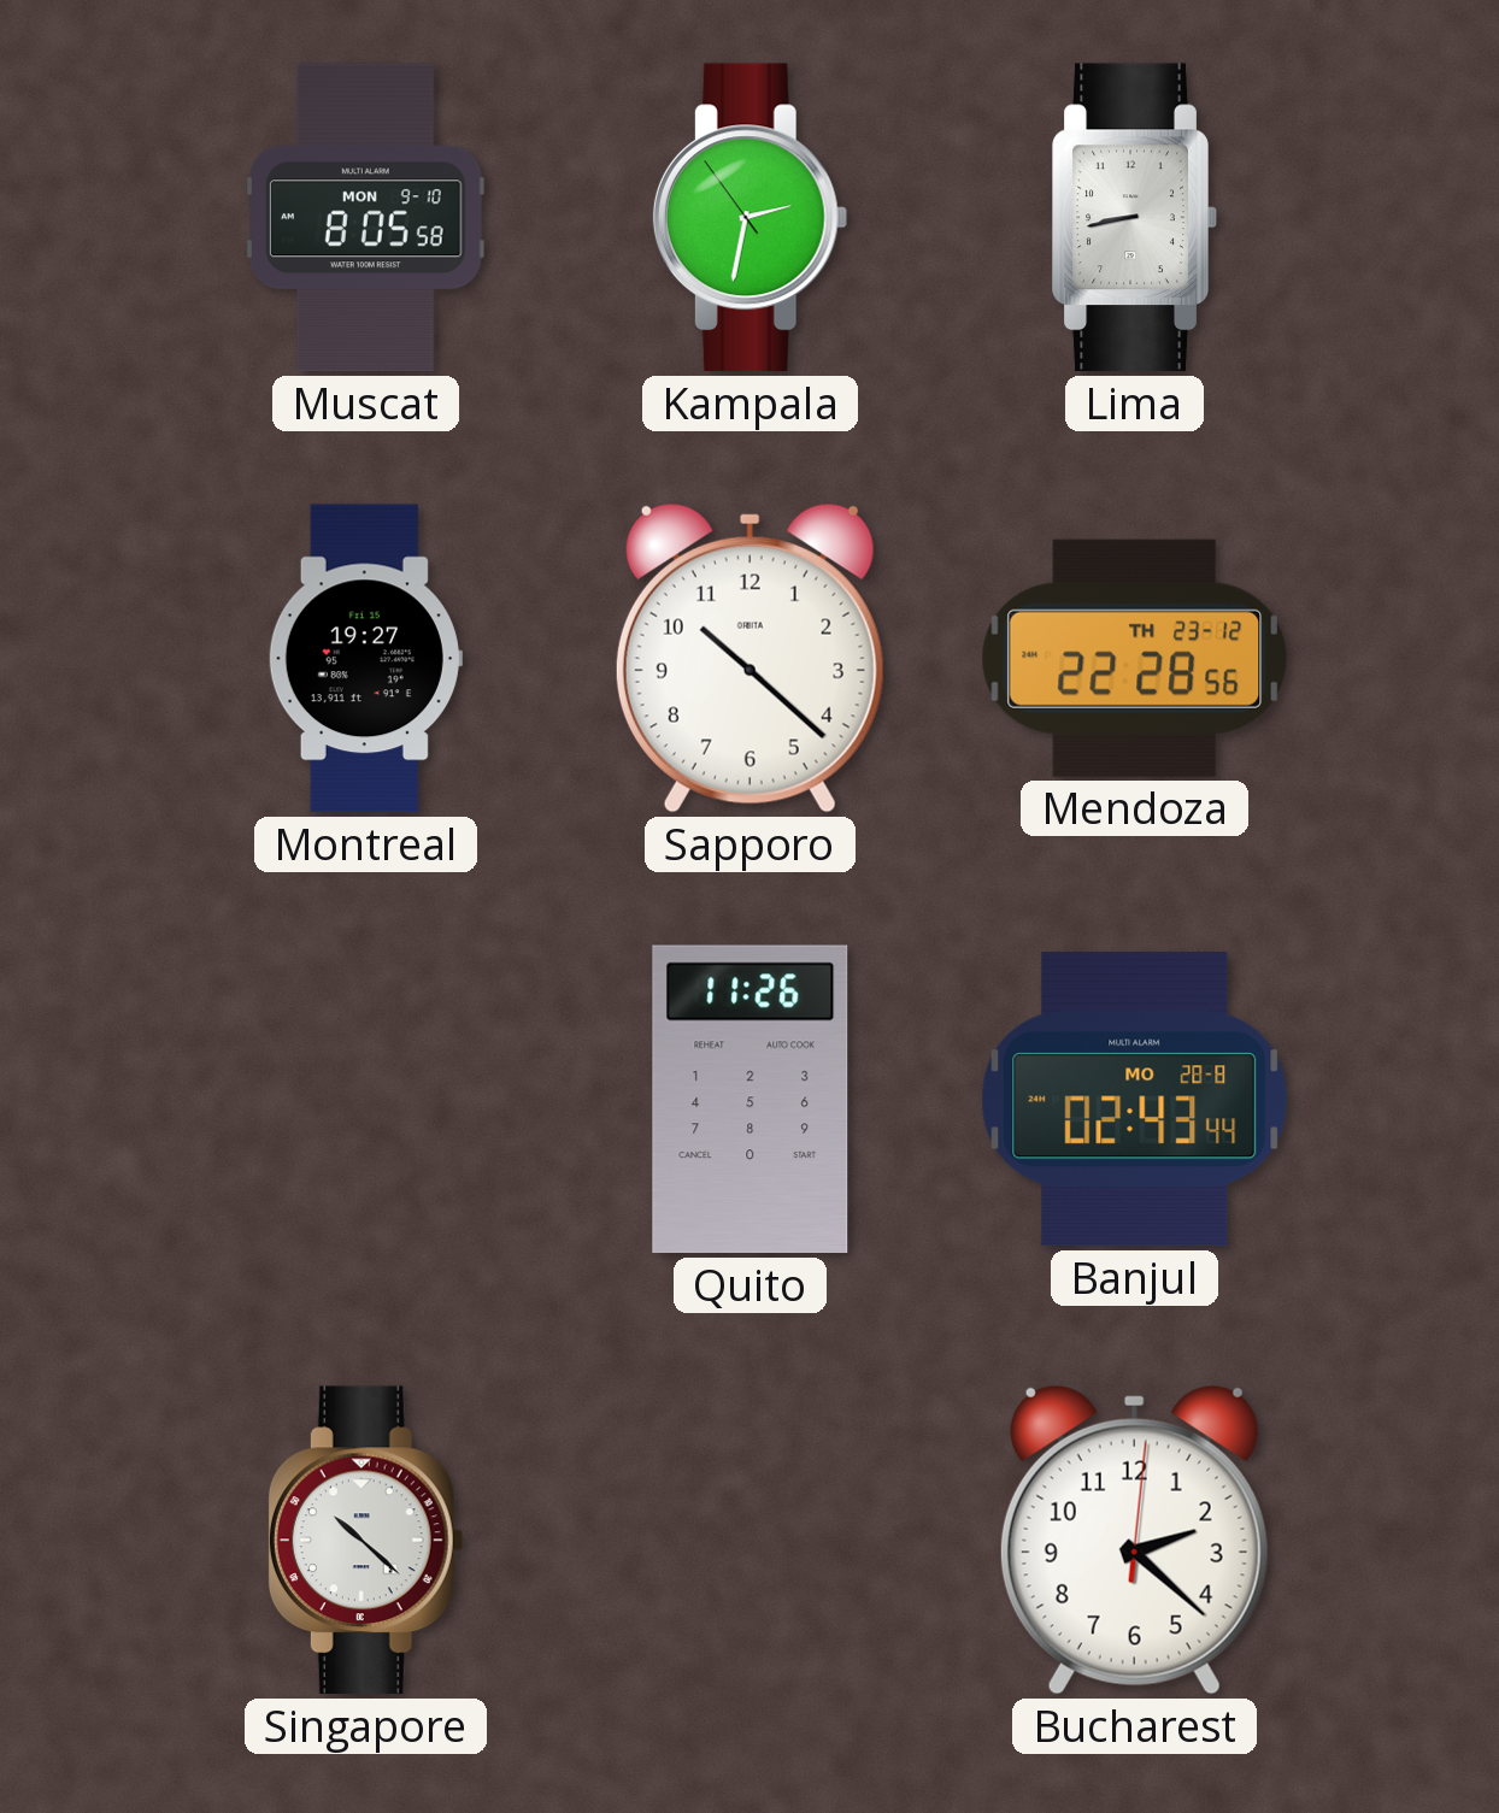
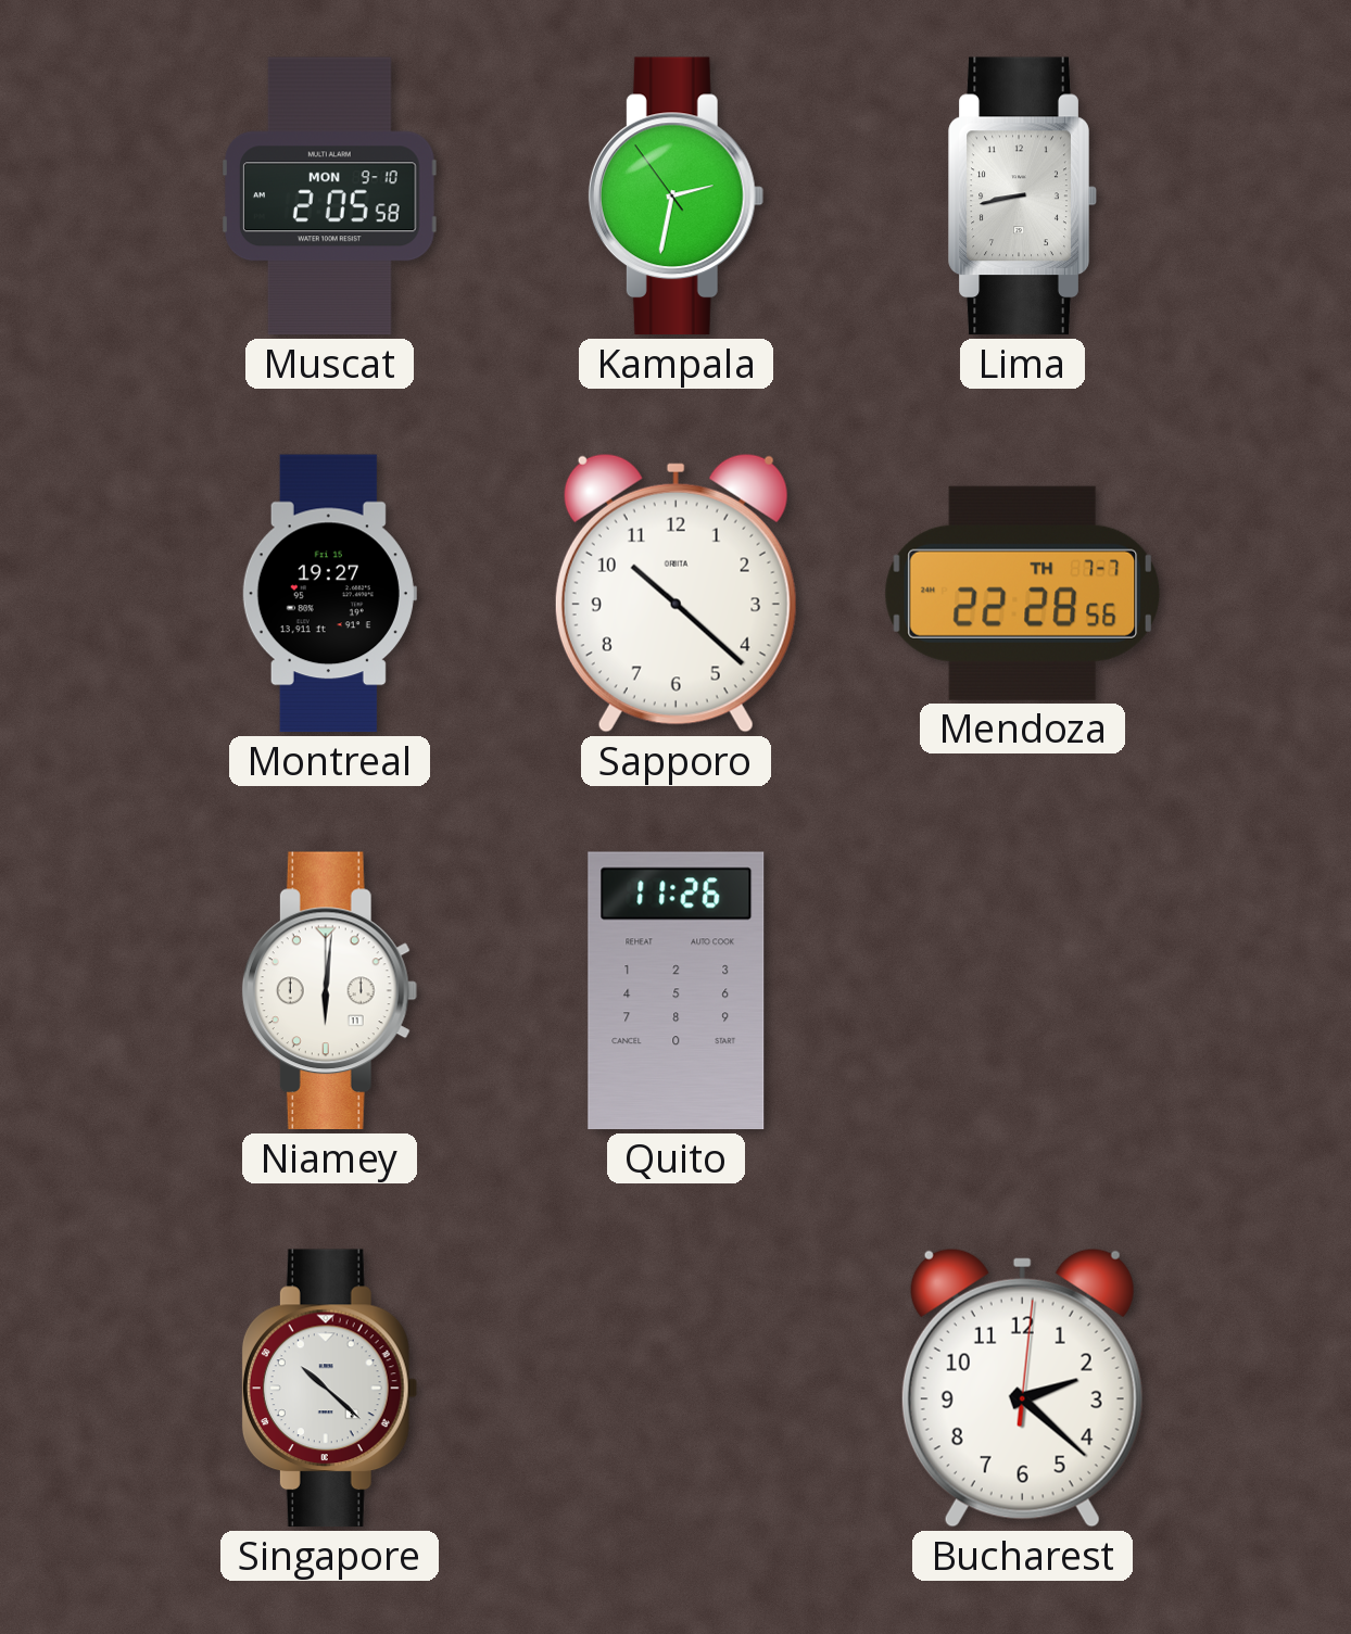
Muscat: 8:05 -> 2:05
Mendoza date: TH 23-12 -> TH 7-7
Niamey: none -> 6:01
Banjul: 02:43 -> none
